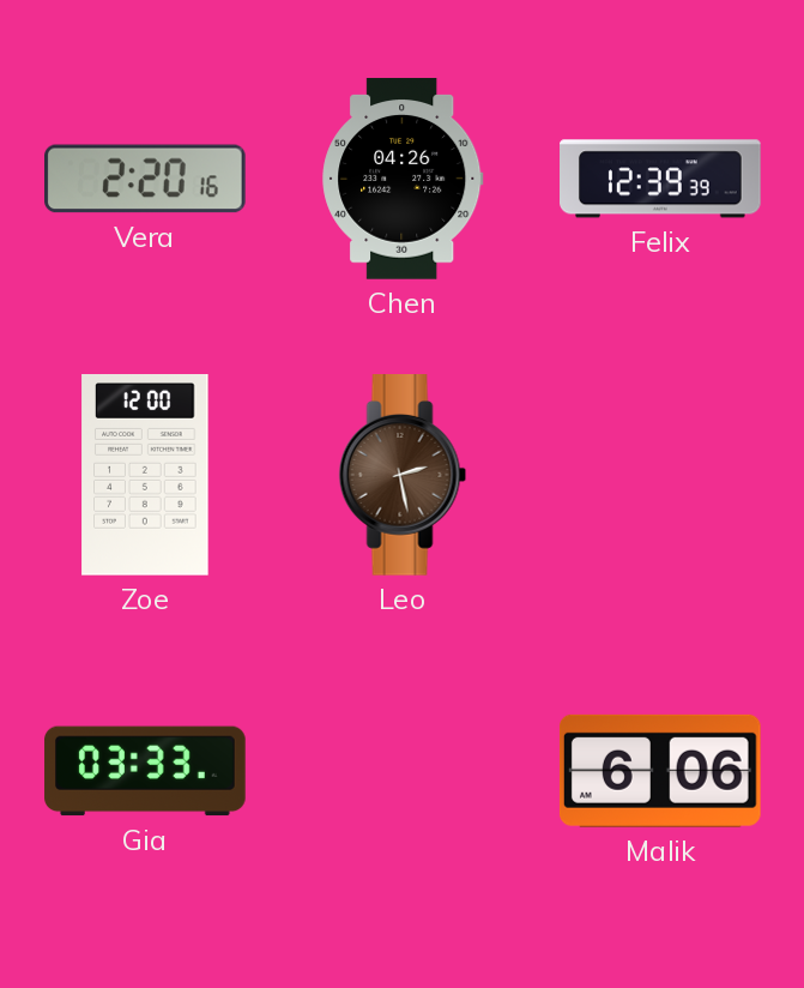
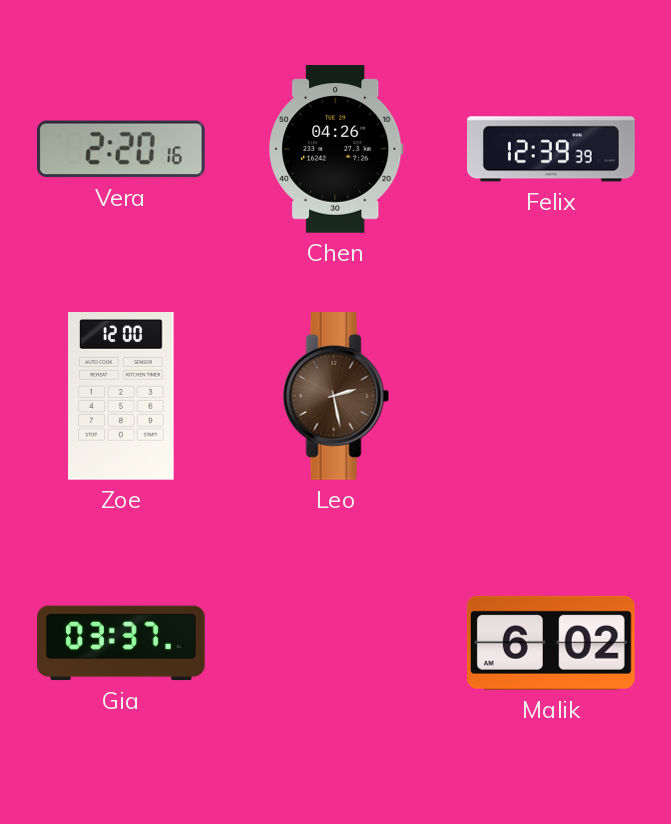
Gia: 03:33 -> 03:37
Malik: 6:06 -> 6:02
